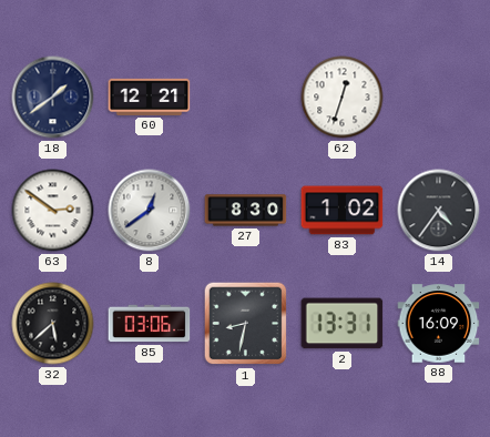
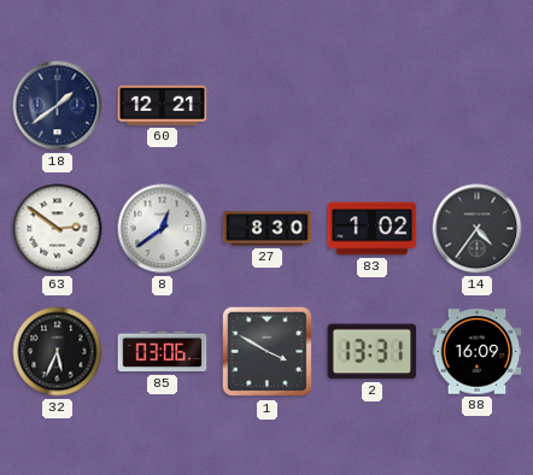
62: 12:33 -> none
32: 5:38 -> 5:34
1: 8:32 -> 3:50
